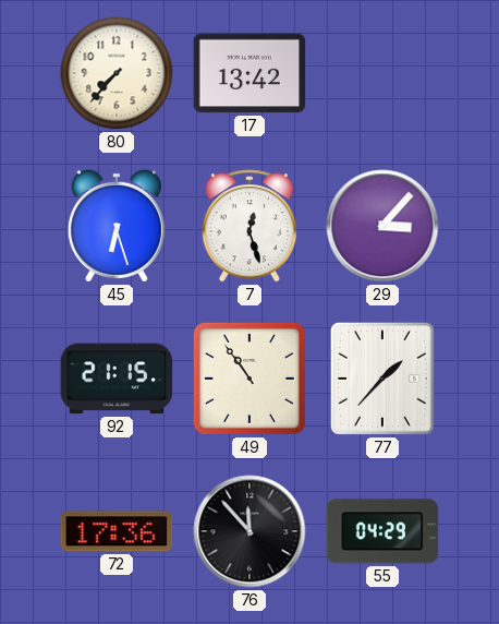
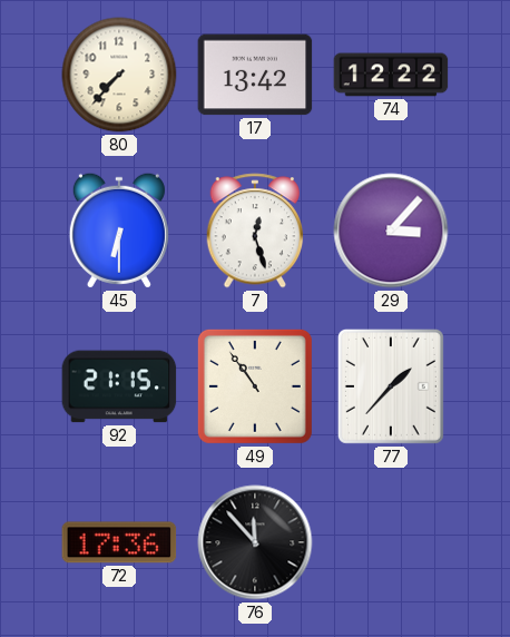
74: none -> 12:22
45: 6:27 -> 6:30
55: 04:29 -> none
